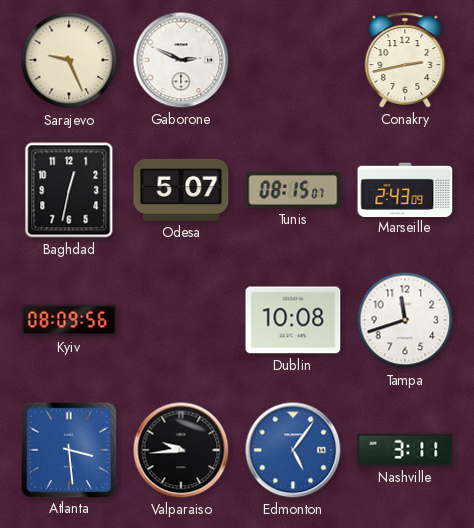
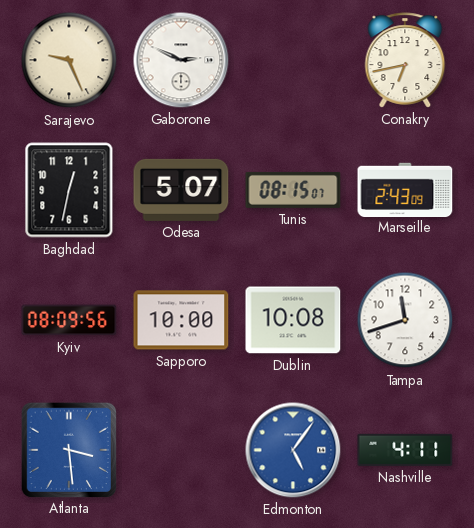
Conakry: 2:43 -> 6:43
Sapporo: none -> 10:00
Valparaiso: 9:44 -> none
Nashville: 3:11 -> 4:11
